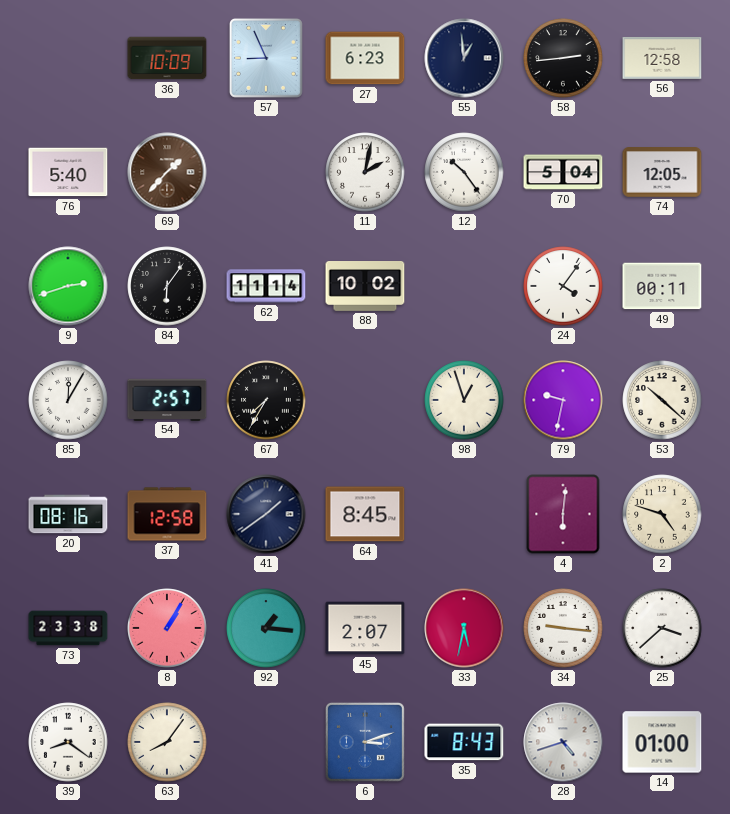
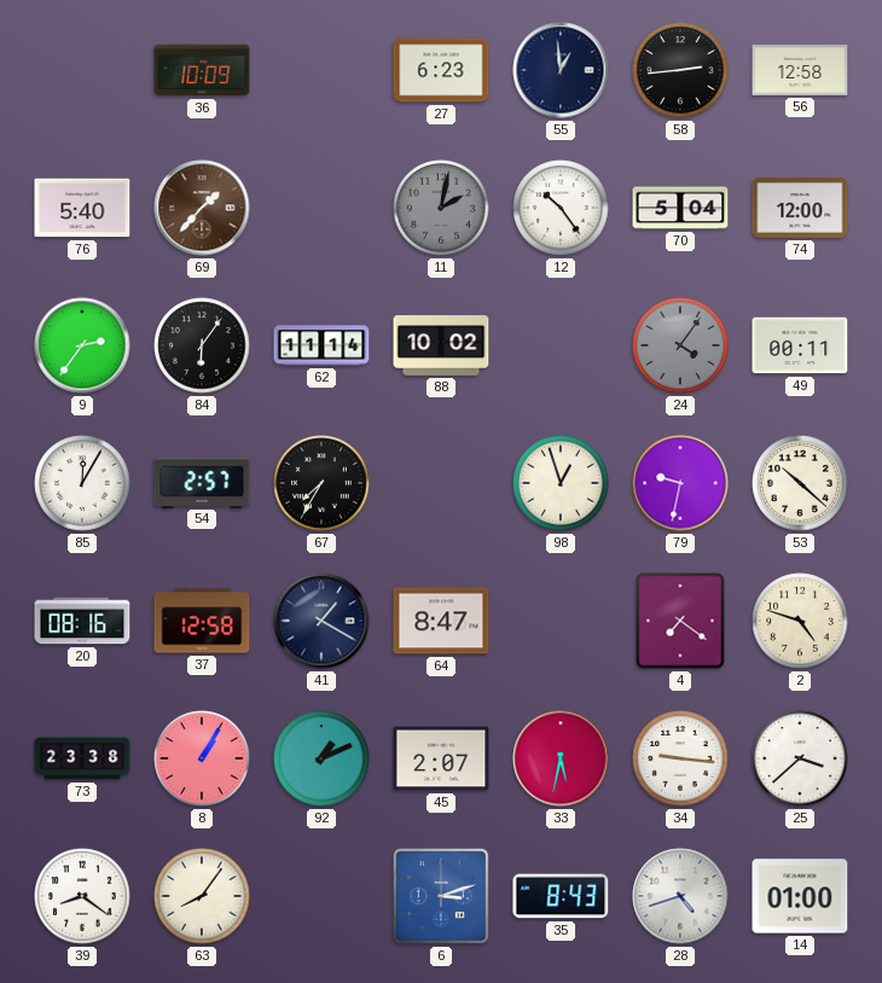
57: 8:56 -> none
11 dial: white -> grey
74: 12:05 -> 12:00
9: 2:42 -> 2:36
24 dial: white -> grey
41: 1:39 -> 1:20
64: 8:45 -> 8:47
4: 6:01 -> 7:21
92: 1:16 -> 1:11
